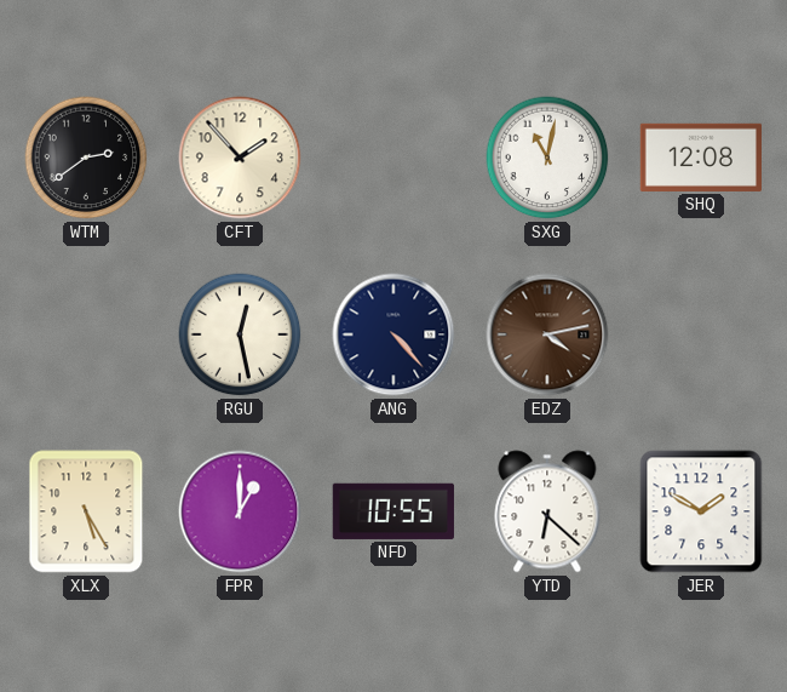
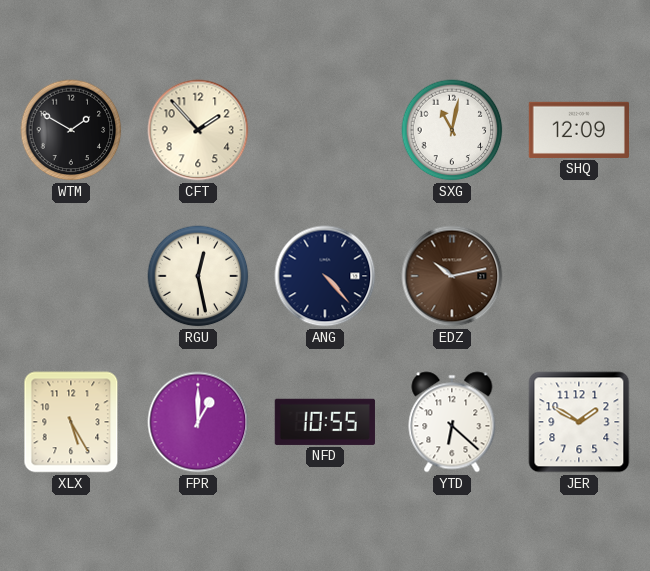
WTM: 2:39 -> 1:50
SHQ: 12:08 -> 12:09
EDZ: 4:13 -> 10:13
